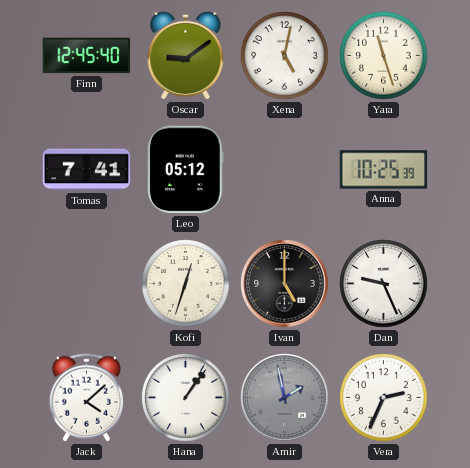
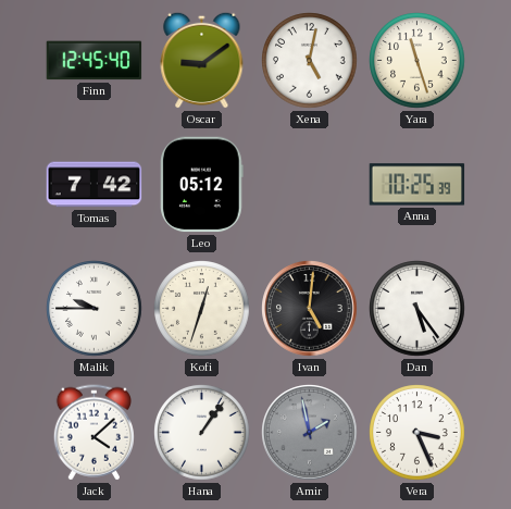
Tomas: 7:41 -> 7:42
Malik: none -> 9:45
Ivan: 5:00 -> 5:01
Dan: 9:26 -> 5:24
Vera: 2:34 -> 3:26
